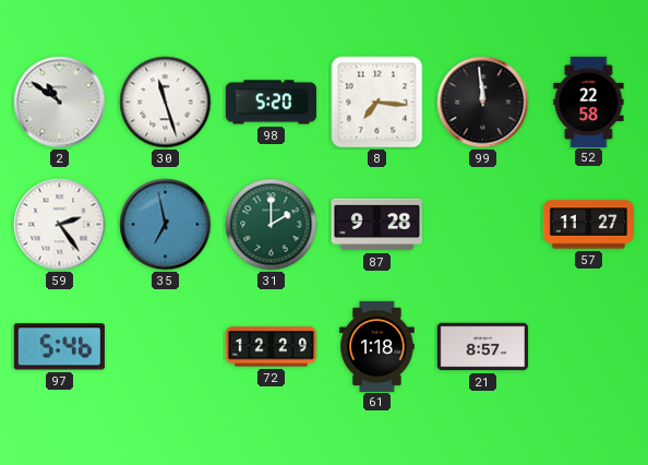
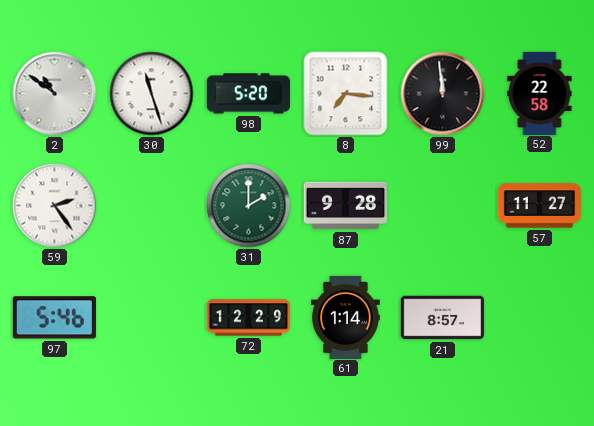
35: 6:58 -> none
61: 1:18 -> 1:14
